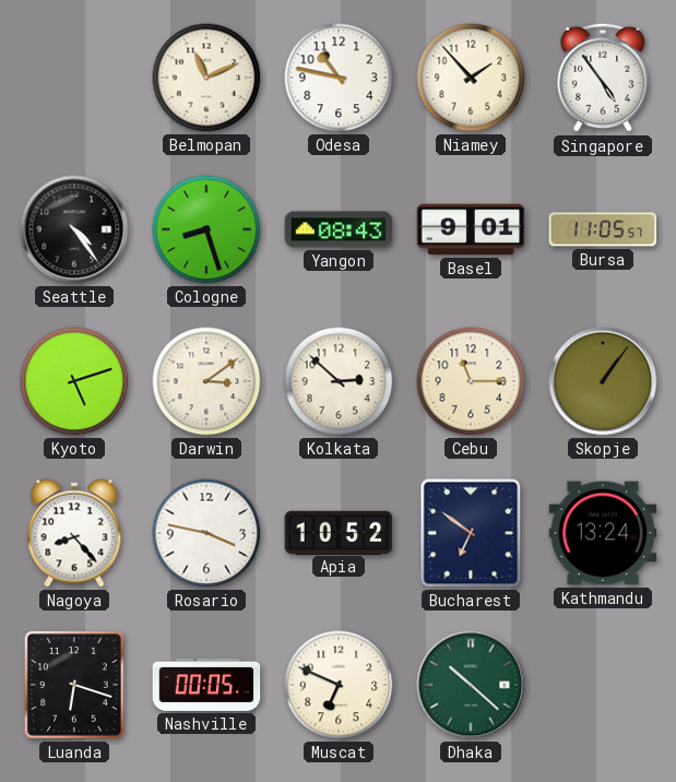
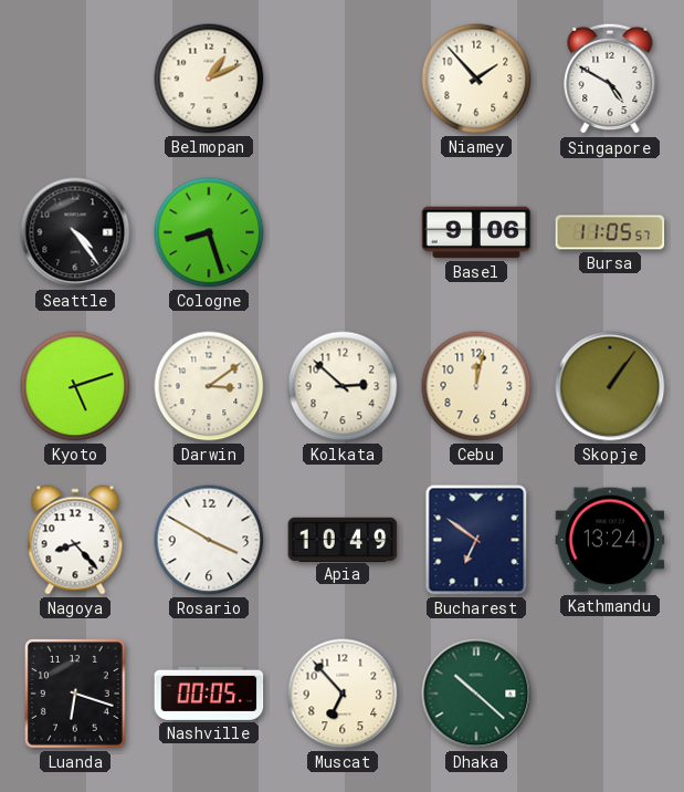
Belmopan: 11:11 -> 1:11
Odesa: 10:47 -> none
Singapore: 4:54 -> 4:50
Yangon: 08:43 -> none
Basel: 9:01 -> 9:06
Cebu: 11:15 -> 12:02
Rosario: 3:47 -> 3:50
Apia: 10:52 -> 10:49
Muscat: 6:49 -> 6:53
